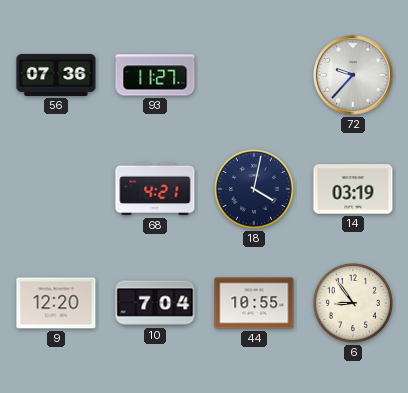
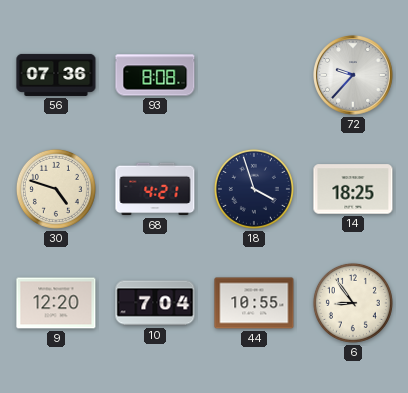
93: 11:27 -> 8:08
30: none -> 4:48
18: 4:02 -> 3:57
14: 03:19 -> 18:25
